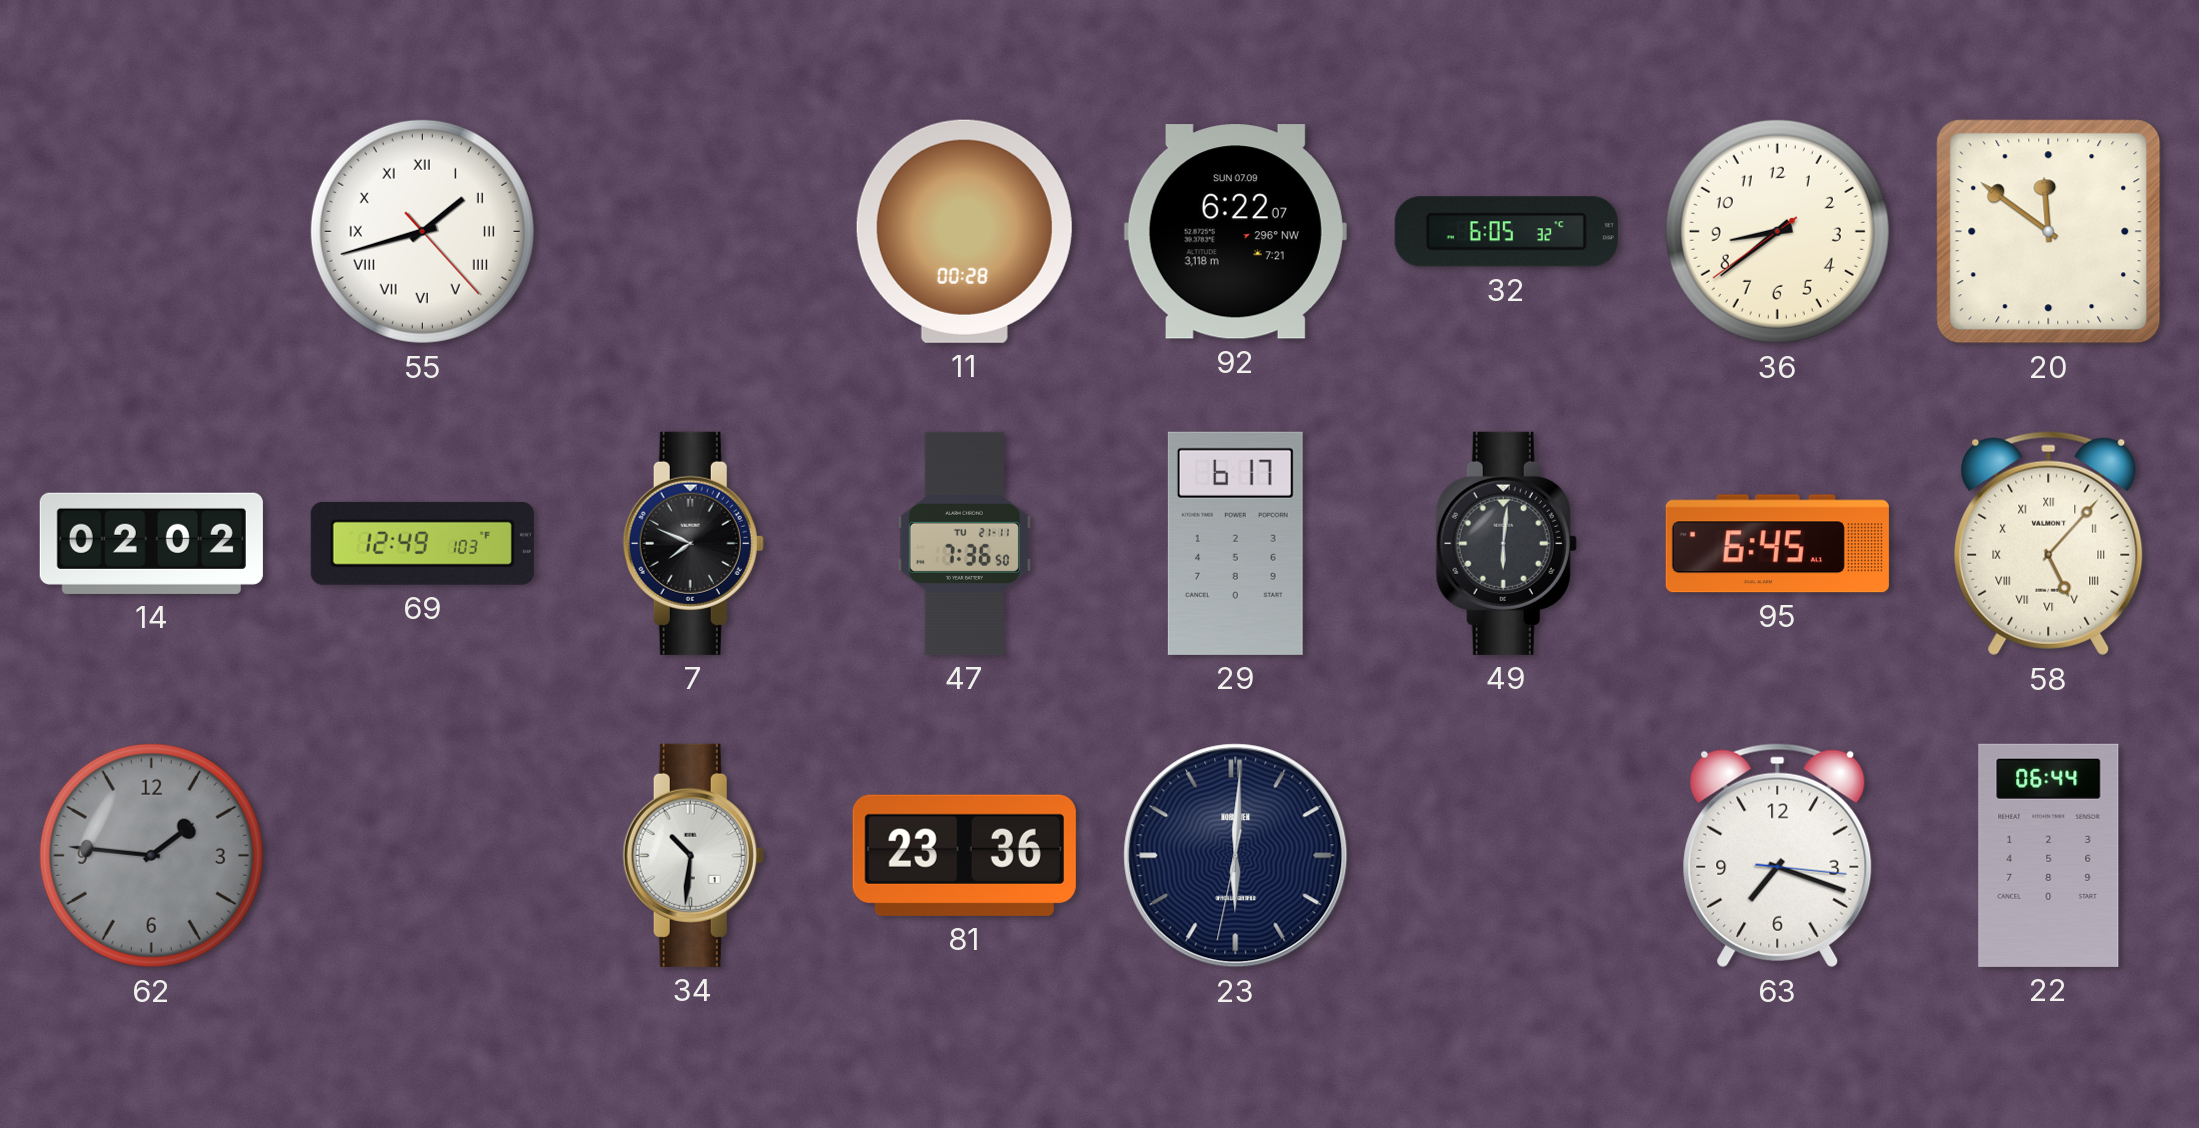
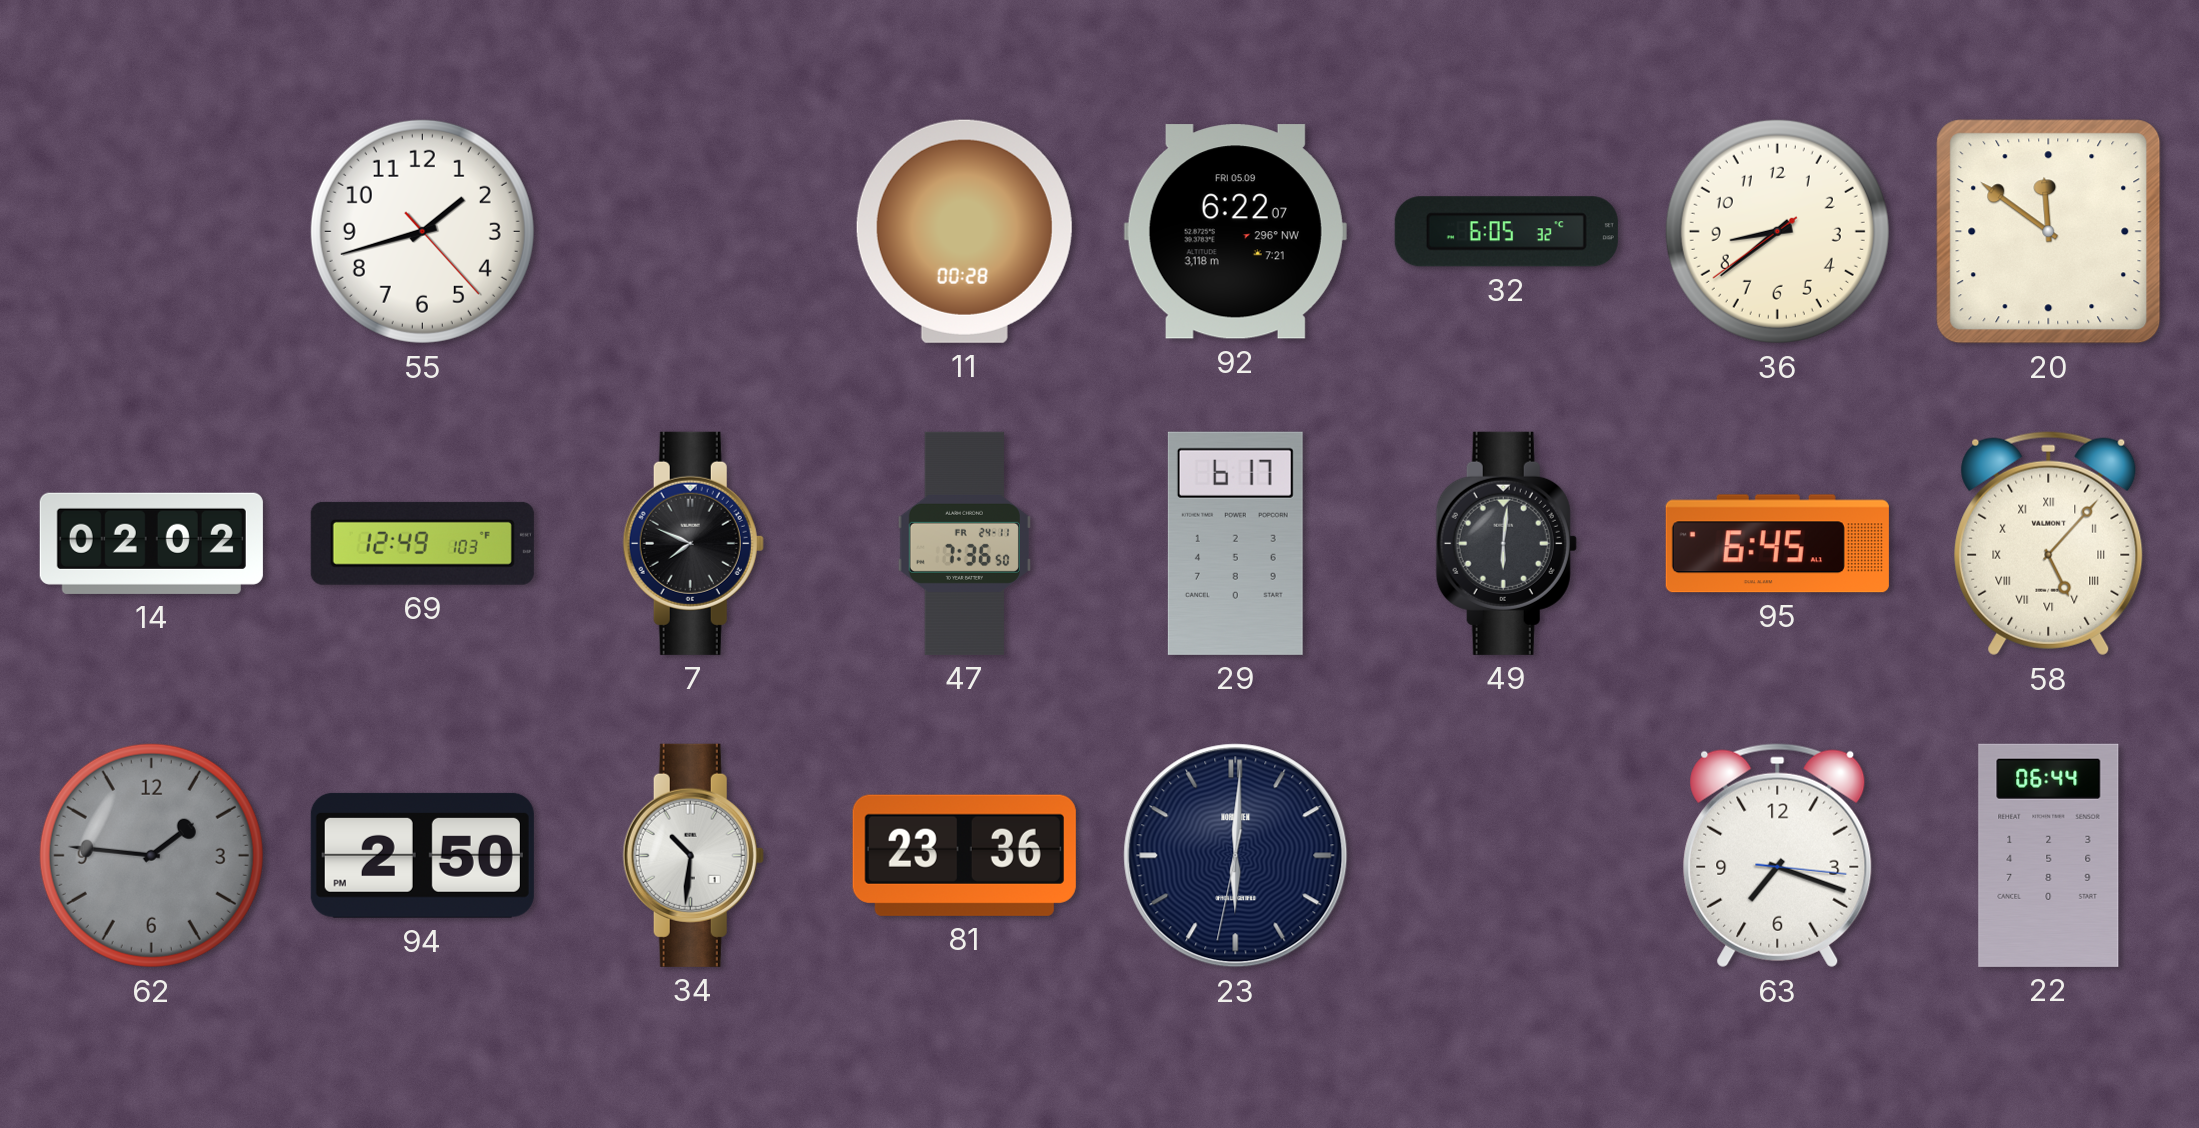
55 numerals: Roman -> Arabic
92 date: SUN 07.09 -> FRI 05.09
47 date: TU 21-11 -> FR 24-11
94: none -> 2:50
